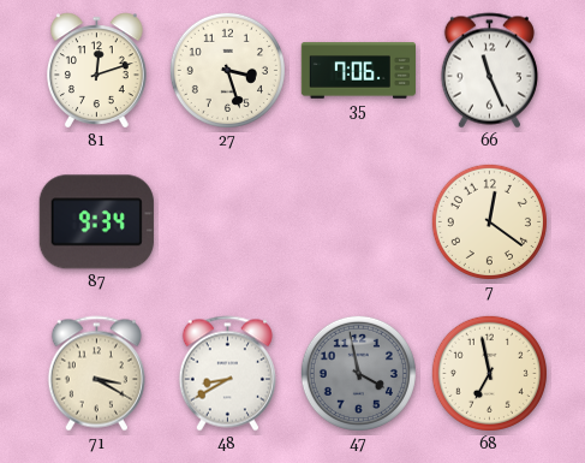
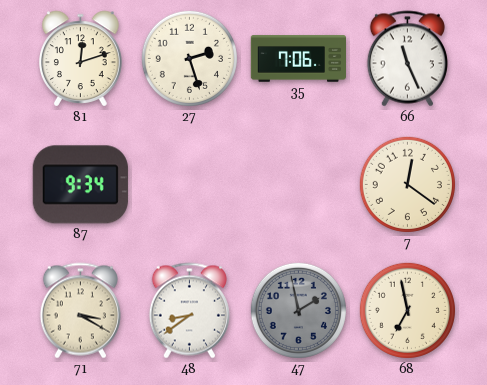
27: 3:27 -> 2:27
48: 8:40 -> 8:39
47: 3:58 -> 1:58
